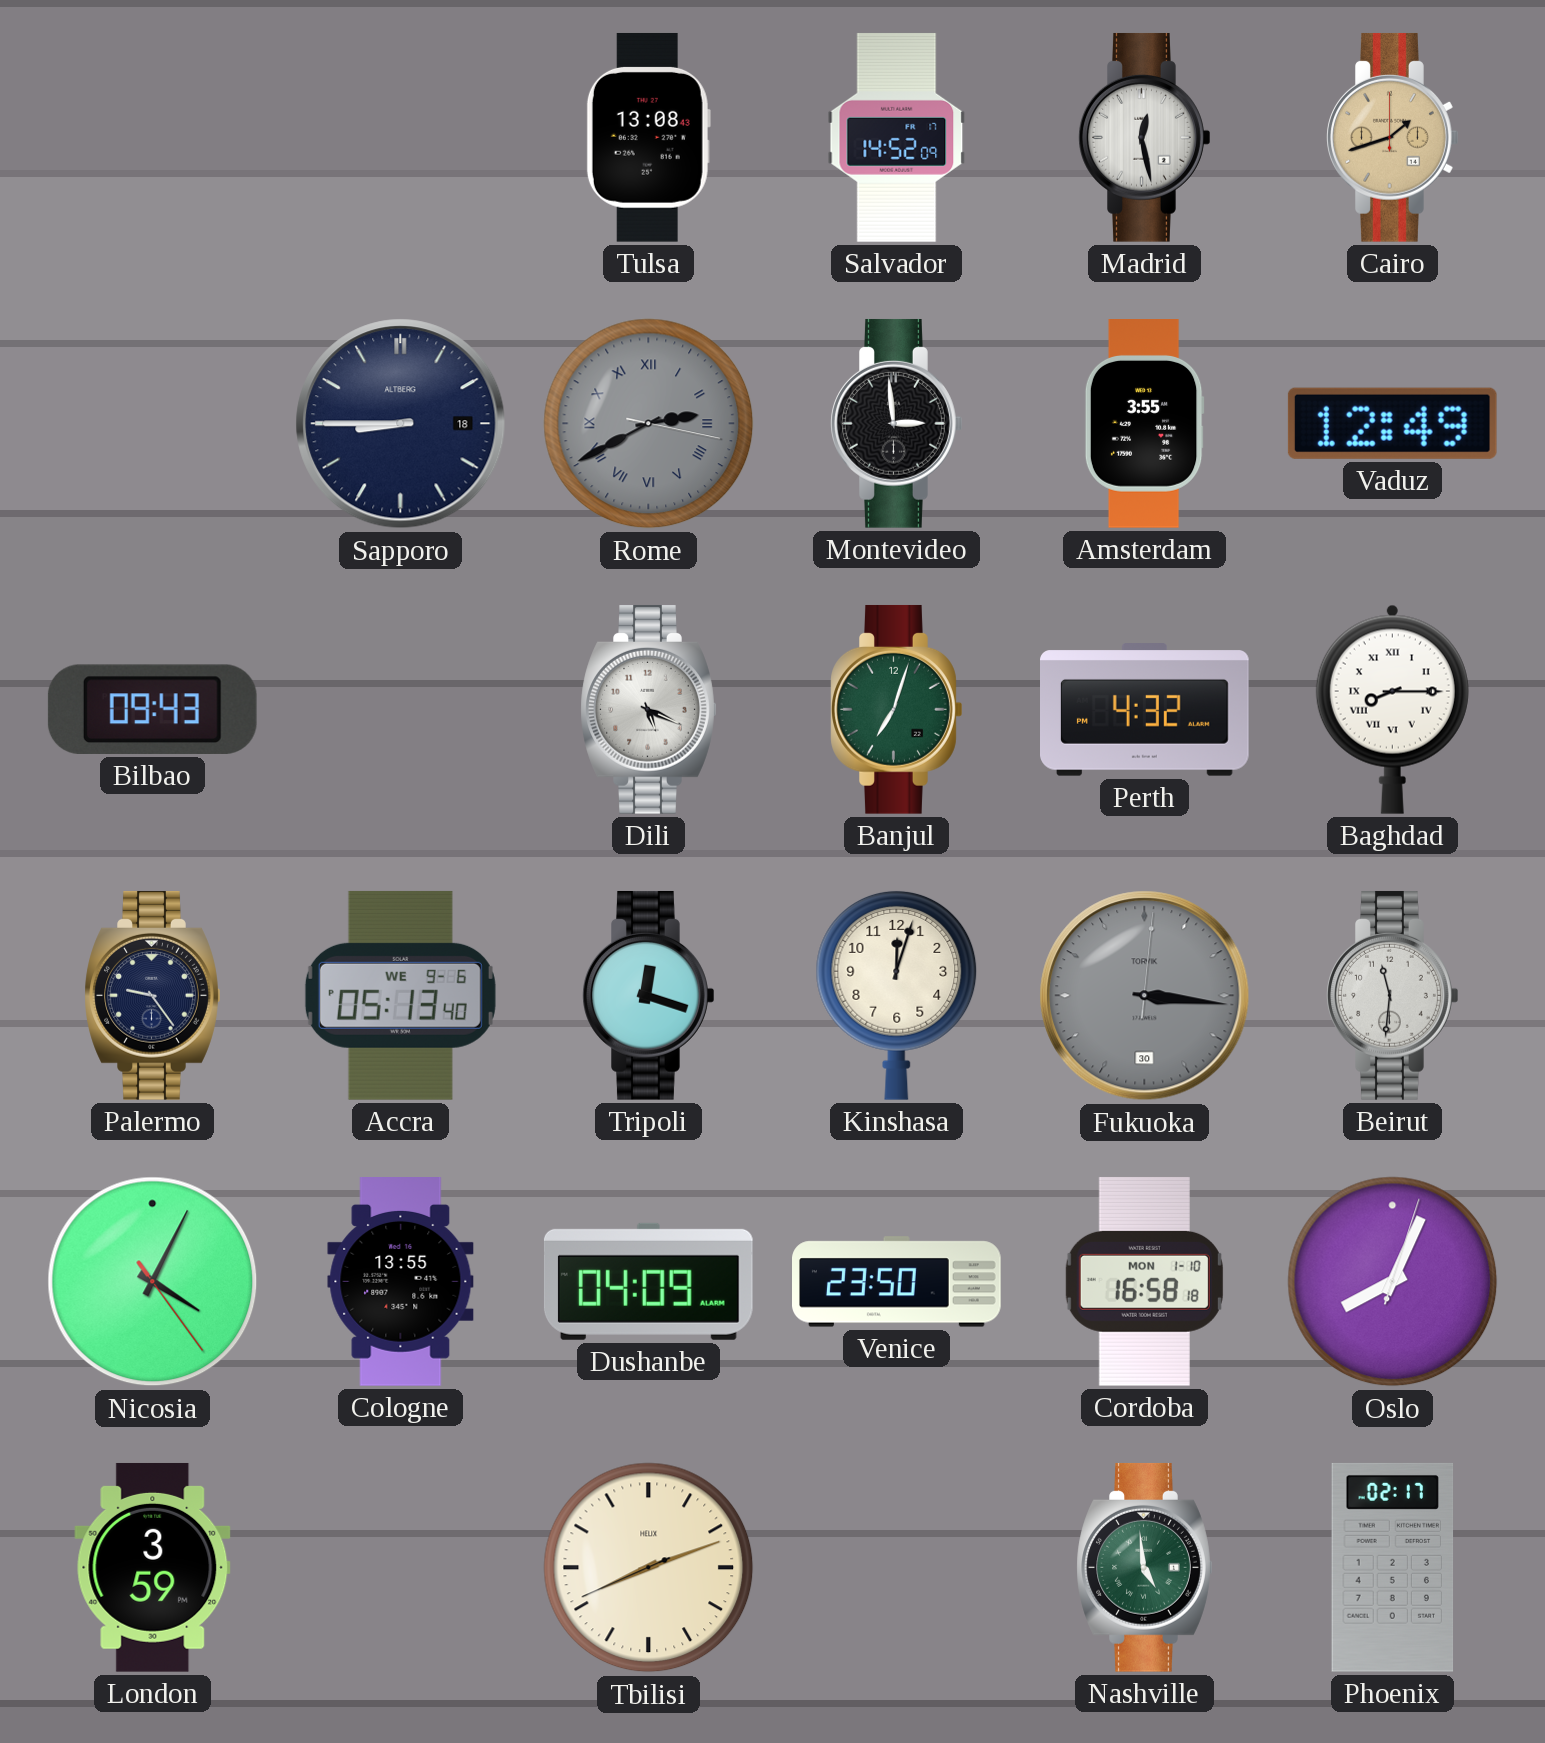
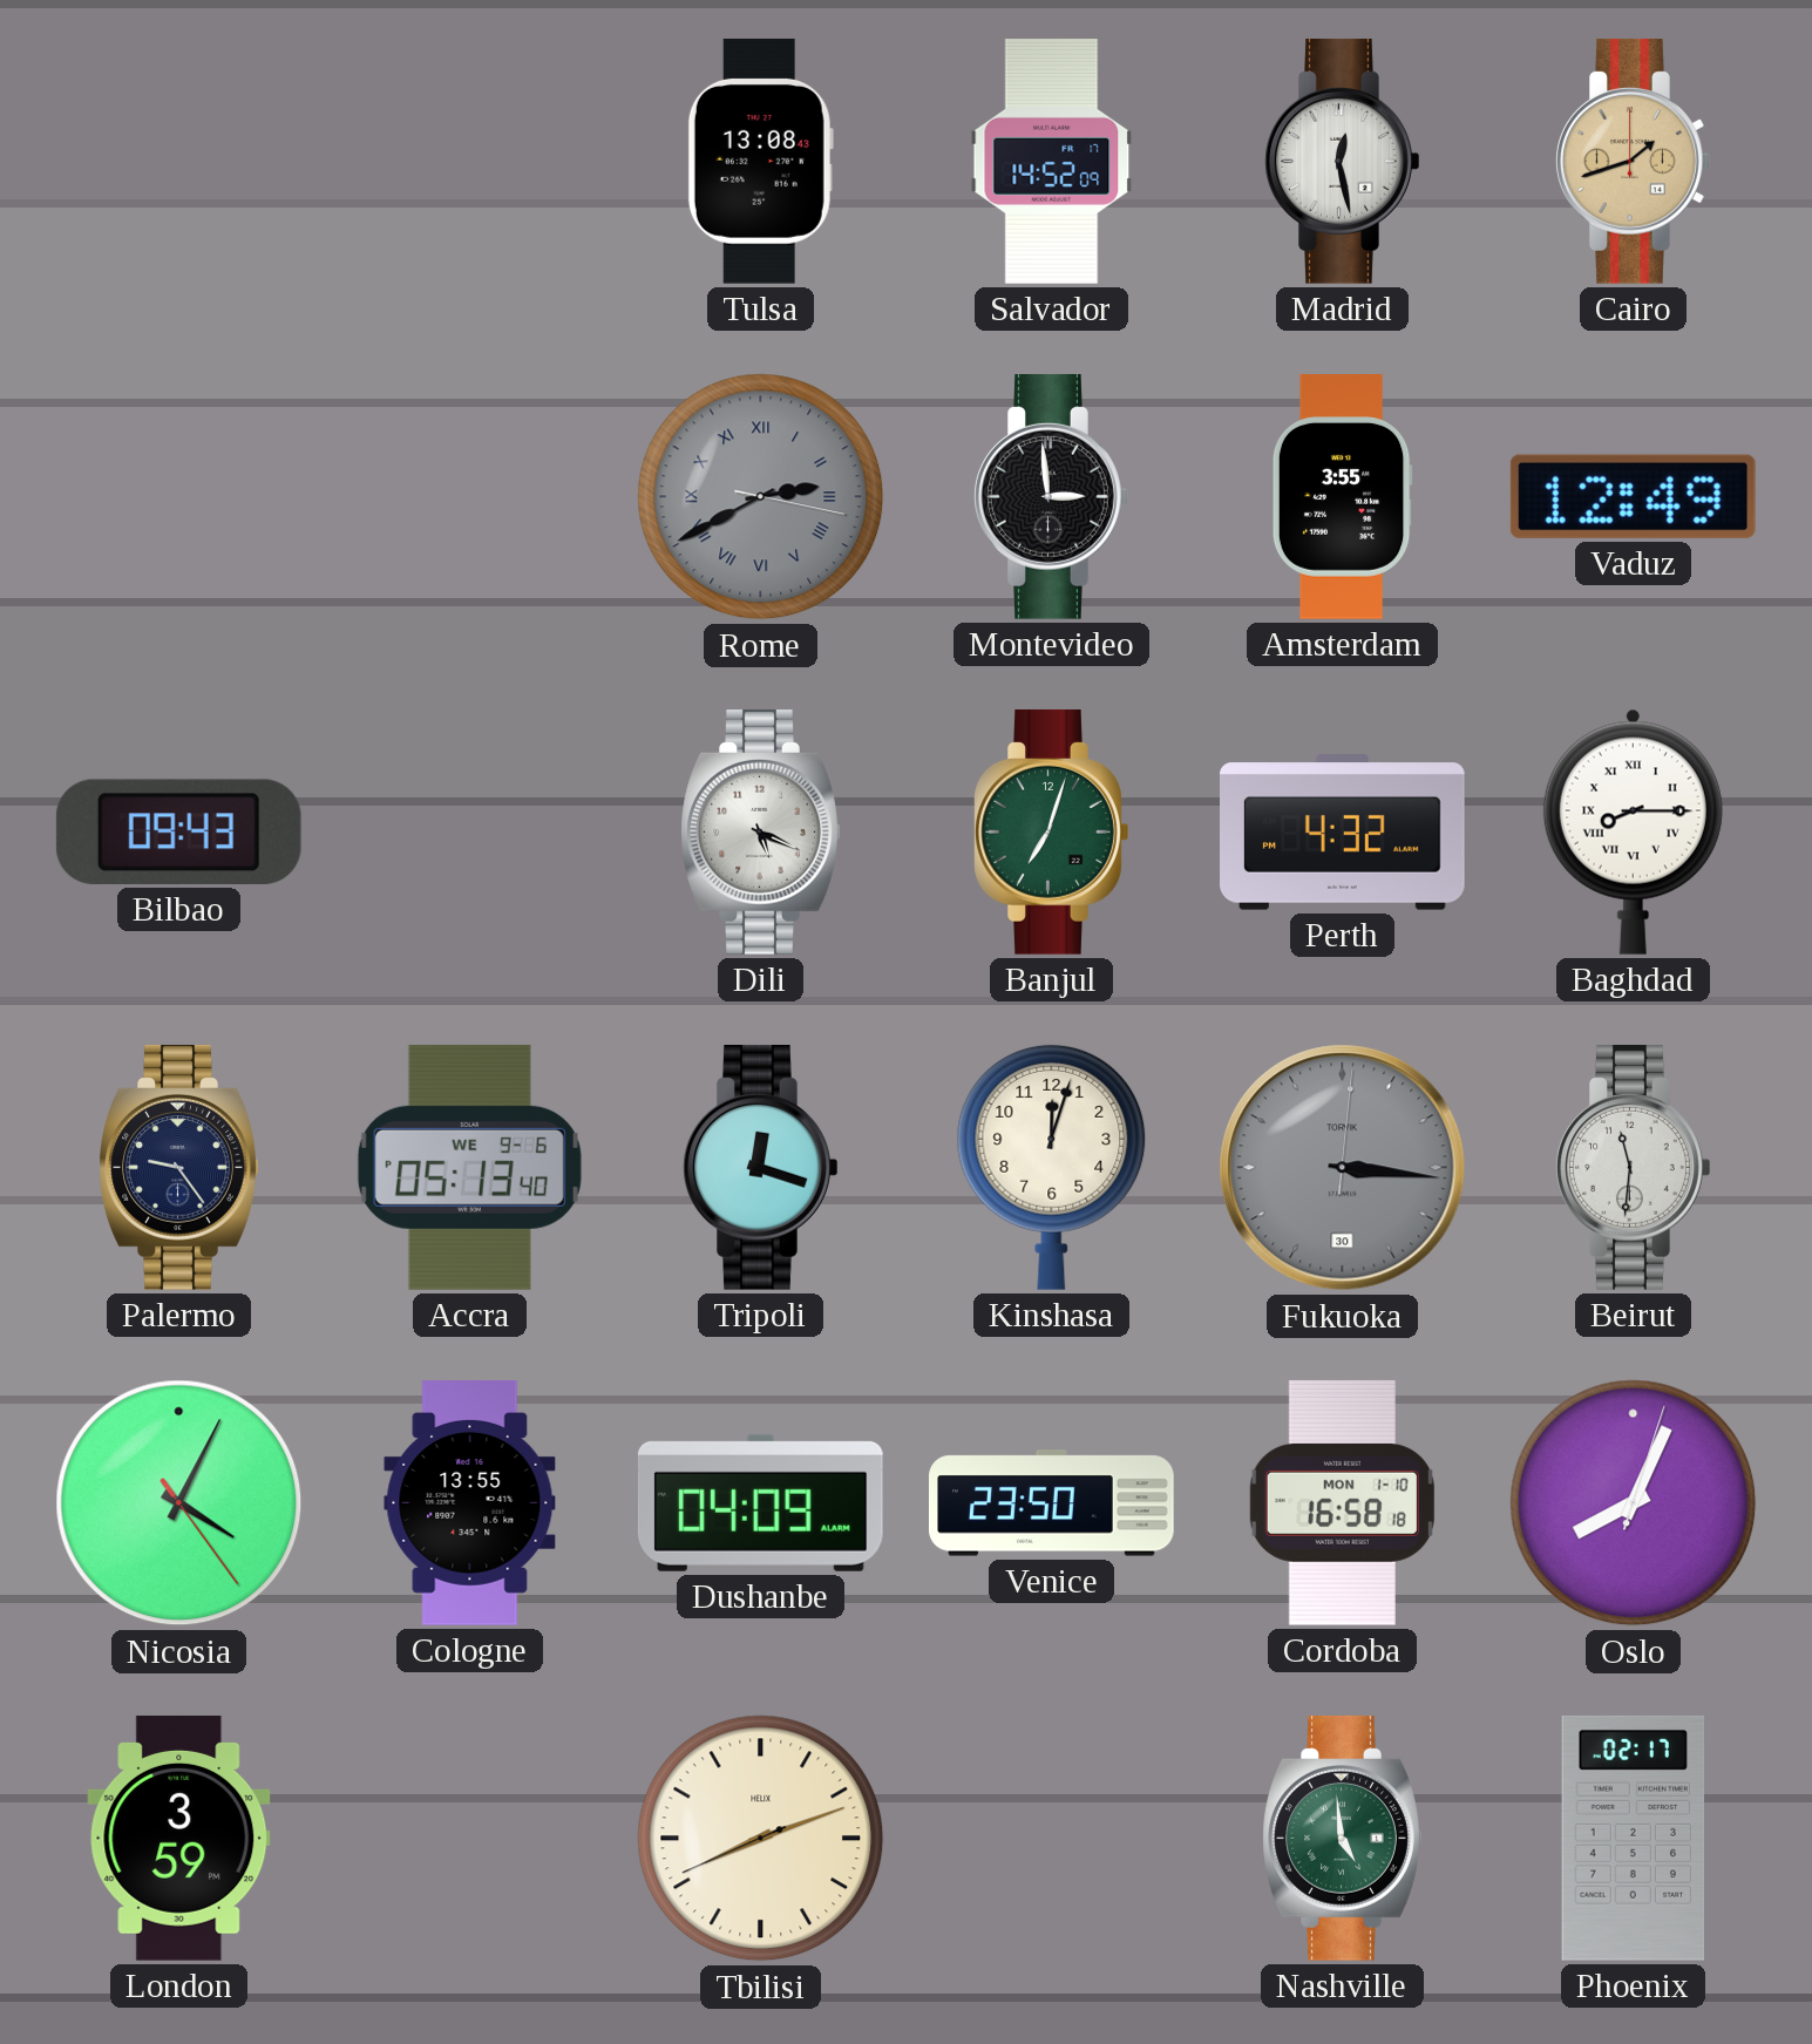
Sapporo: 8:45 -> none
